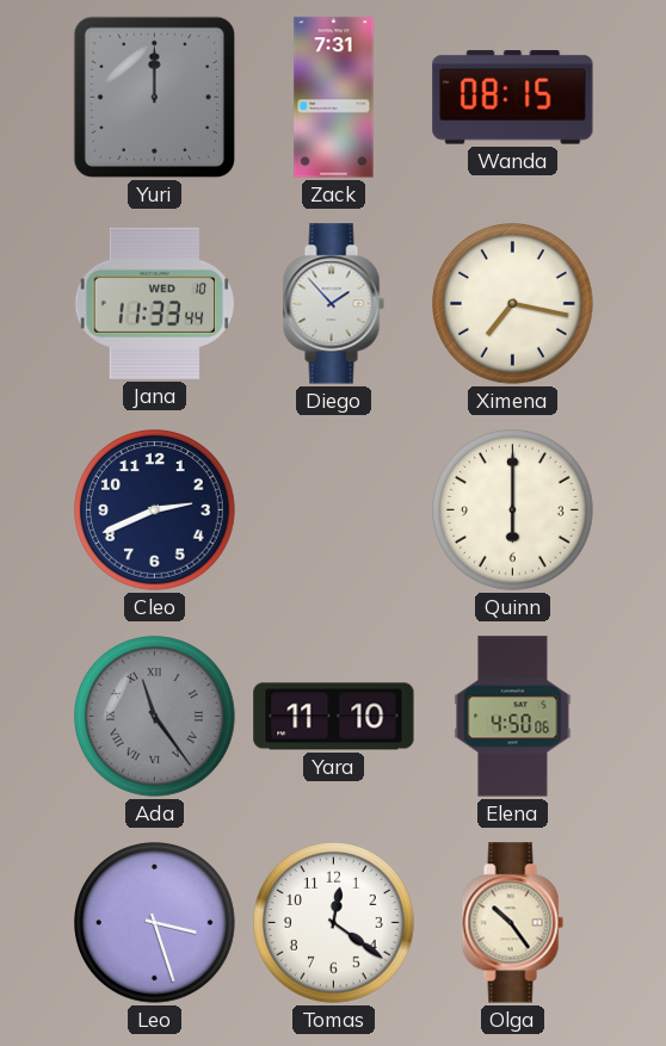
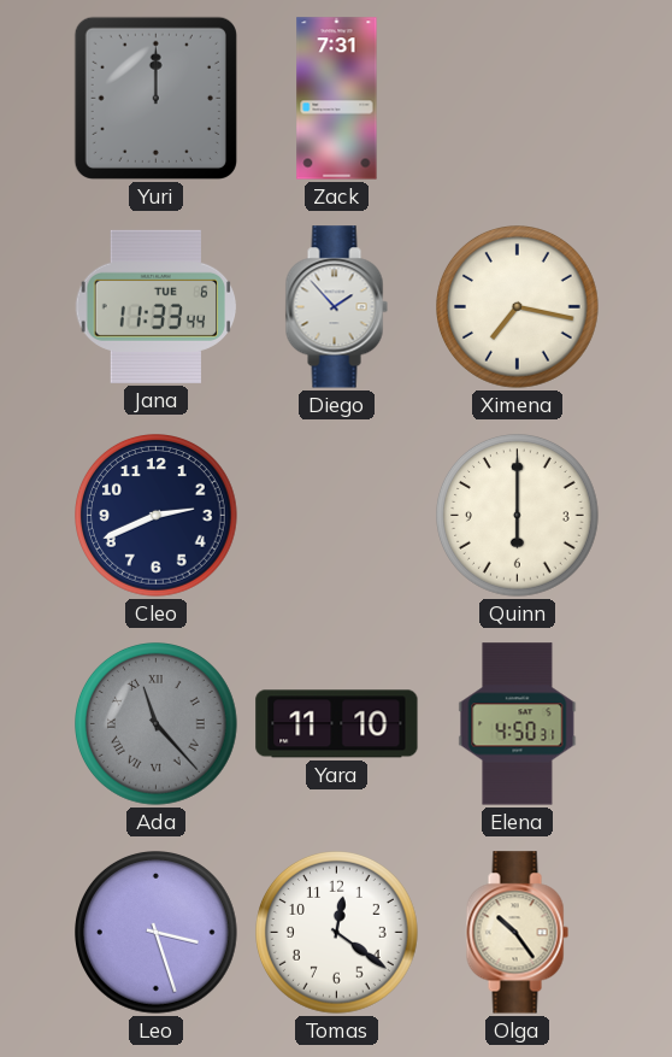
Wanda: 08:15 -> none
Jana date: WED 10 -> TUE 6
Ada: 11:24 -> 11:23
Elena: 4:50:06 -> 4:50:31
